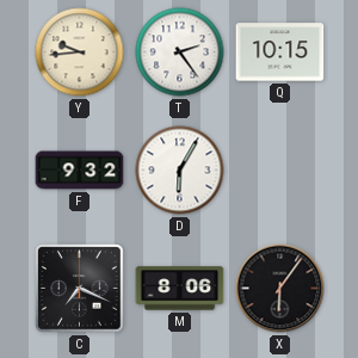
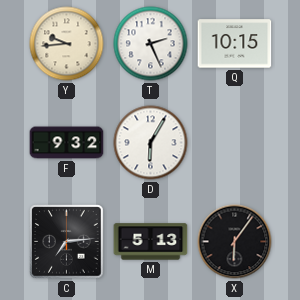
T: 2:24 -> 2:26
C: 7:19 -> 7:14
M: 8:06 -> 5:13
